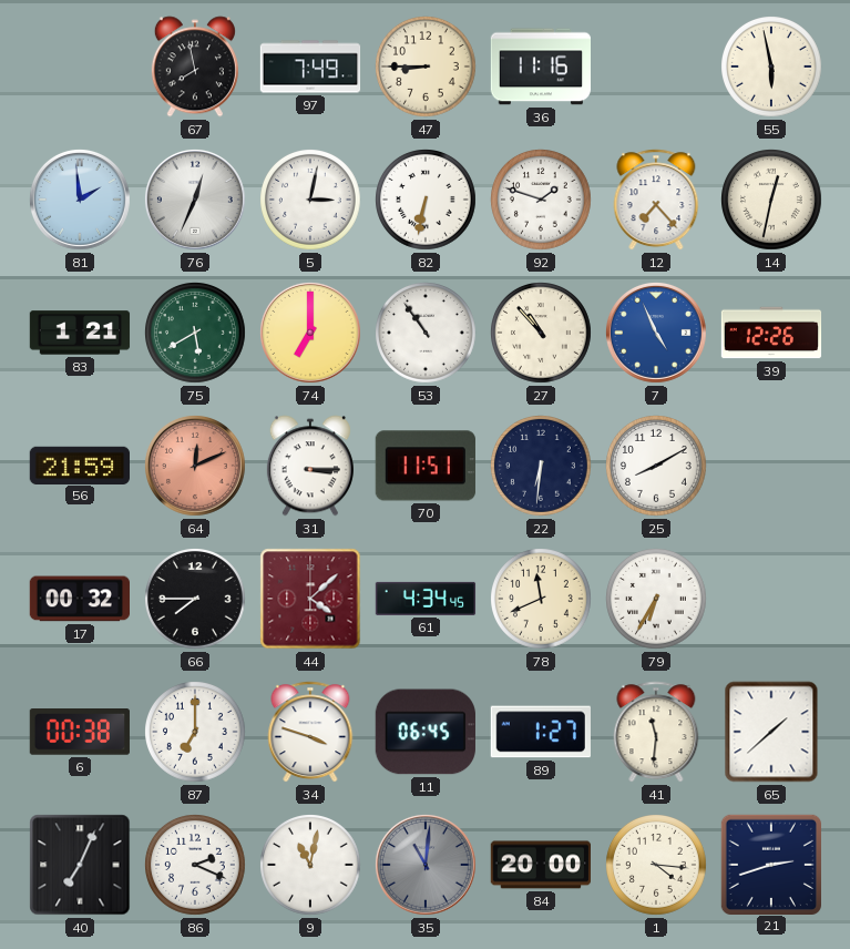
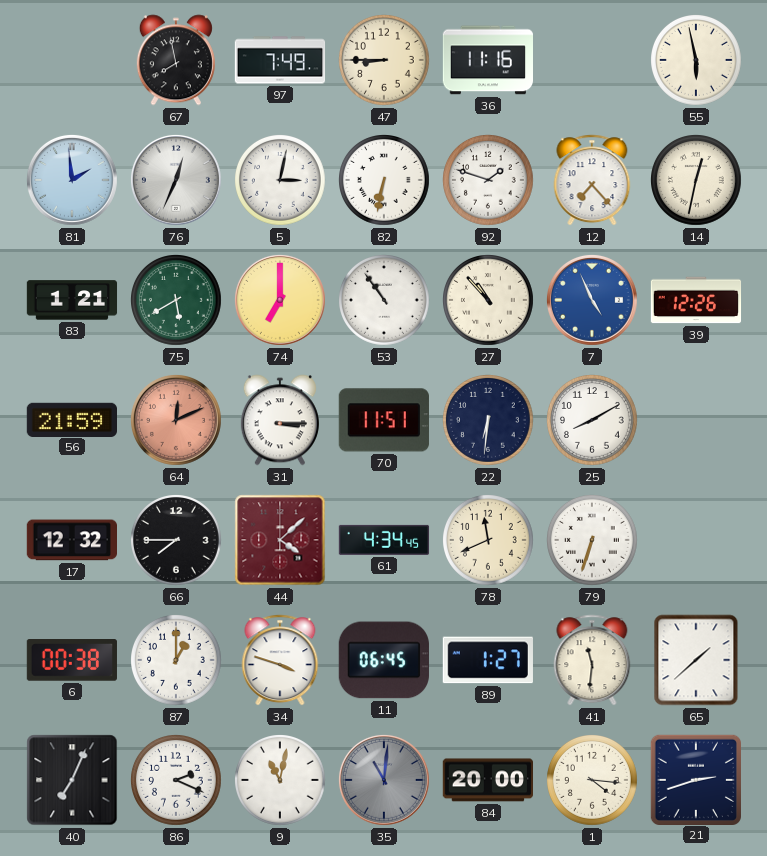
17: 00:32 -> 12:32
79: 6:35 -> 6:33
87: 7:00 -> 1:00
